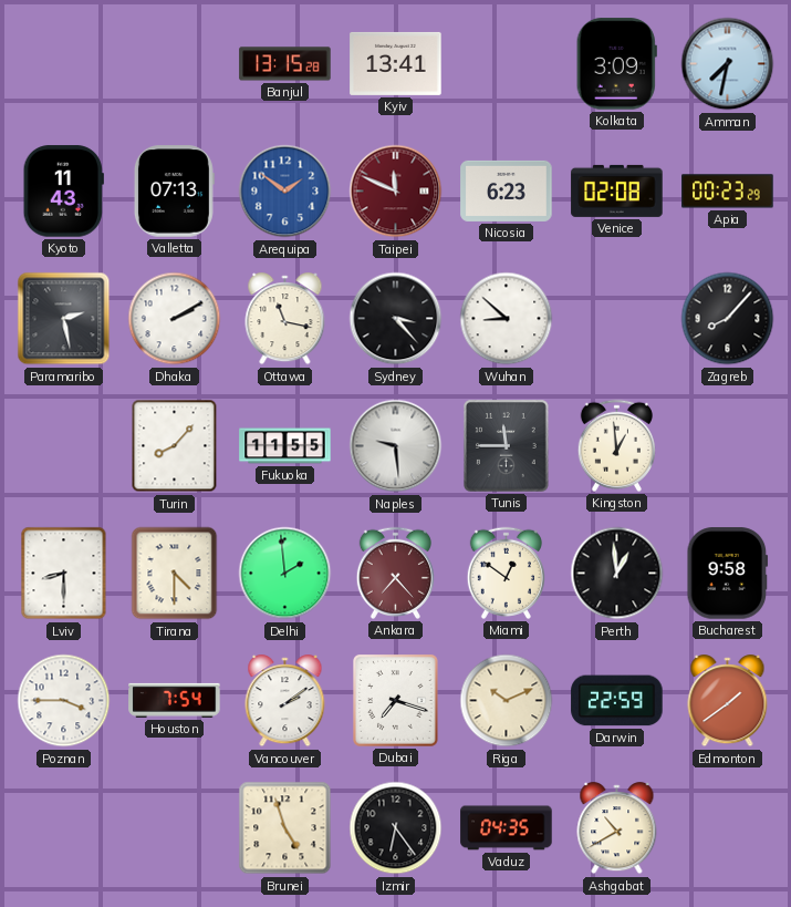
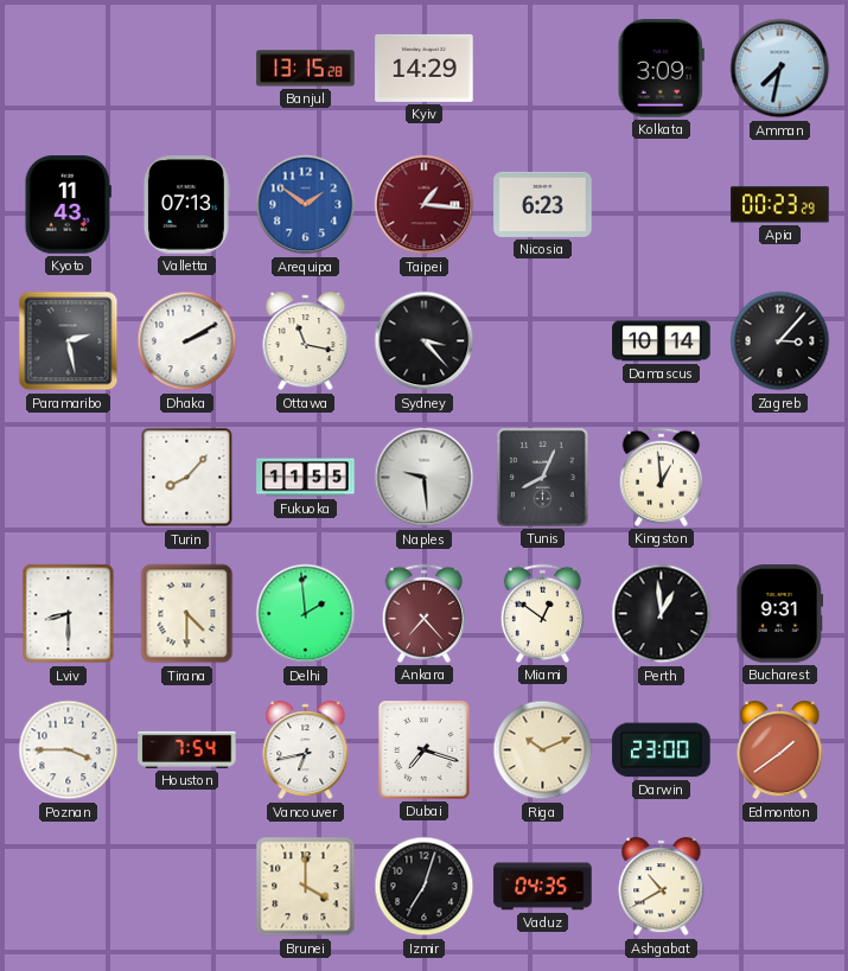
Kyiv: 13:41 -> 14:29
Taipei: 11:49 -> 1:16
Venice: 02:08 -> none
Wuhan: 8:52 -> none
Damascus: none -> 10:14
Zagreb: 8:07 -> 3:07
Tunis: 11:45 -> 8:04
Bucharest: 9:58 -> 9:31
Vancouver: 2:09 -> 6:43
Darwin: 22:59 -> 23:00
Brunei: 4:57 -> 4:00
Izmir: 6:24 -> 7:03
